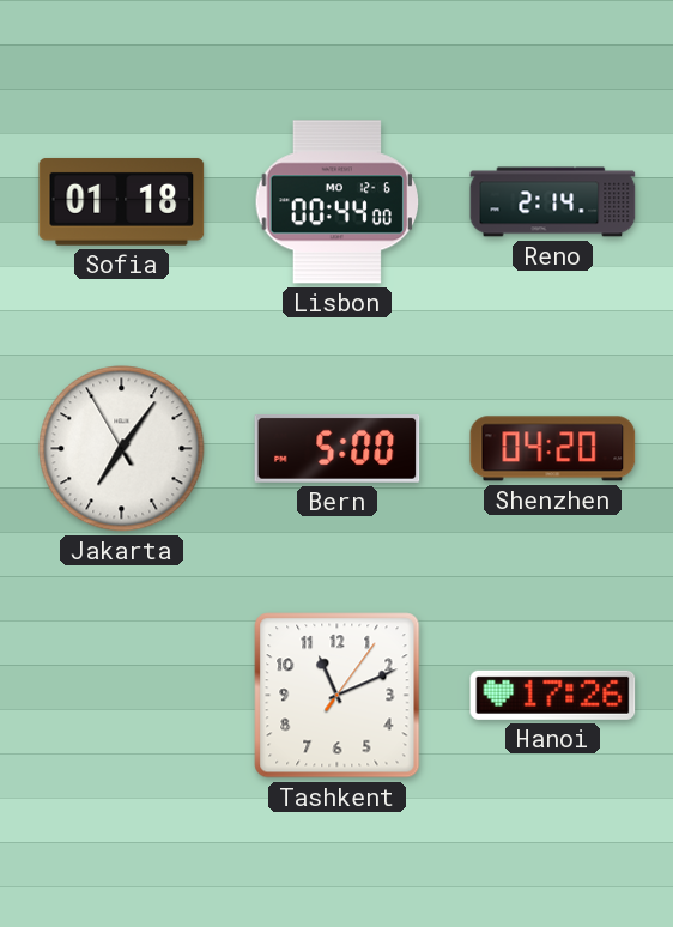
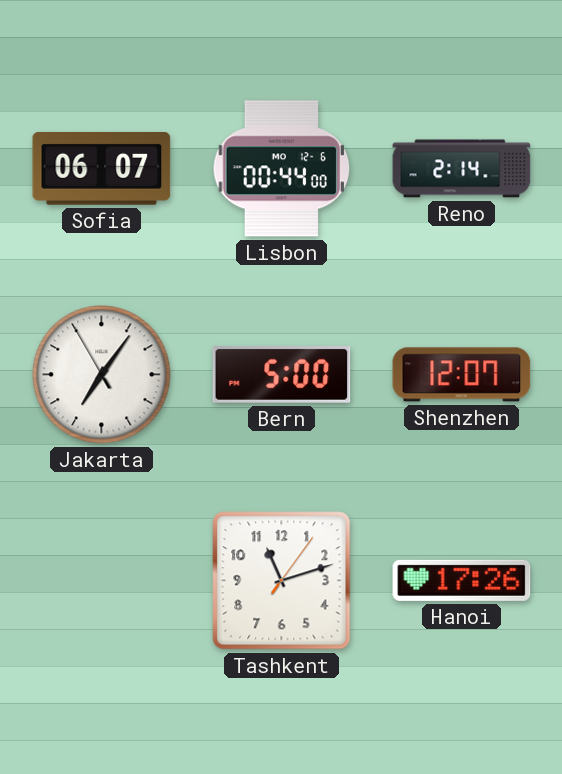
Sofia: 01:18 -> 06:07
Shenzhen: 04:20 -> 12:07
Tashkent: 11:11 -> 11:12
